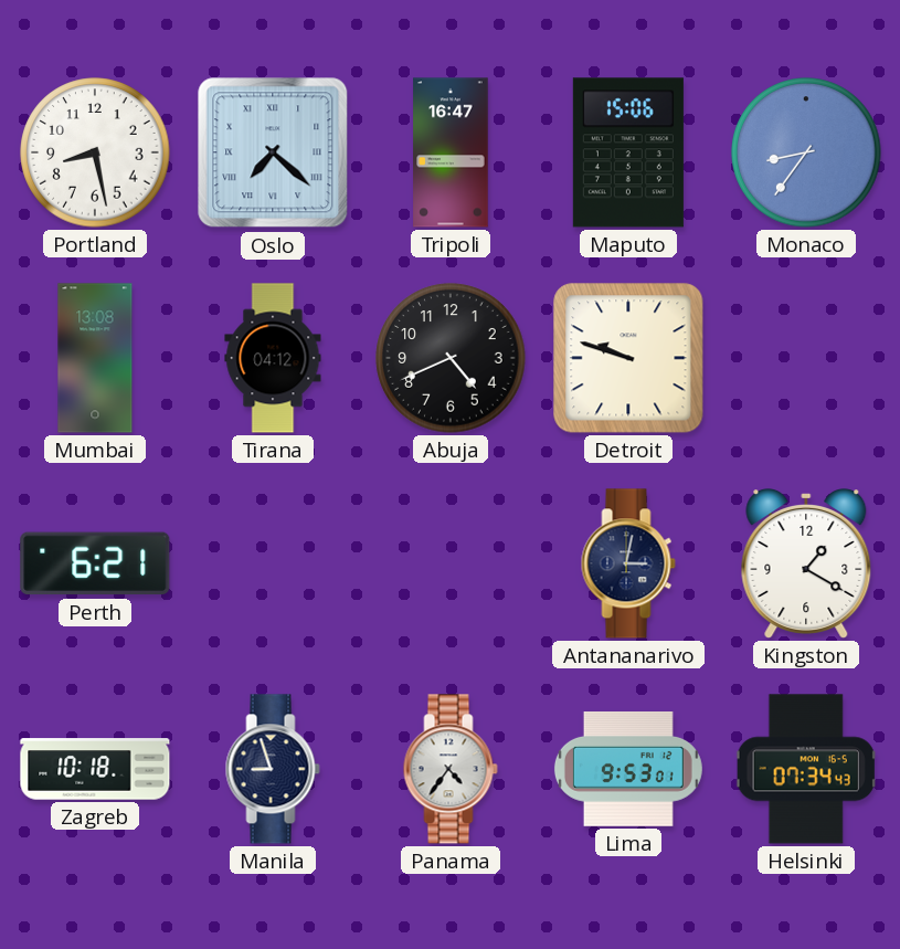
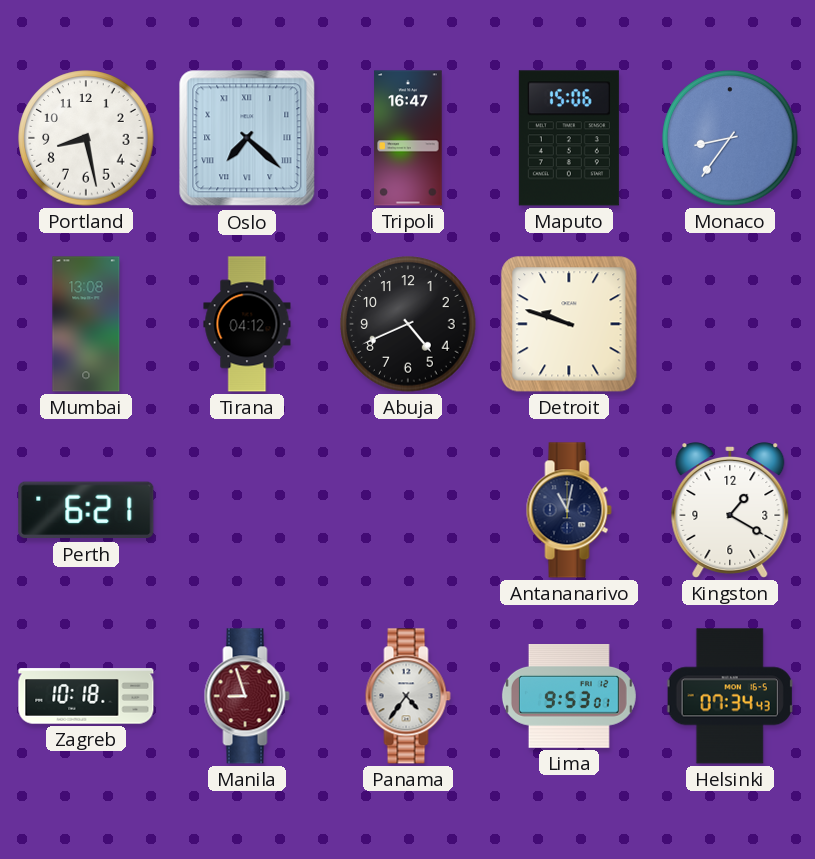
Antananarivo: 3:02 -> 11:02
Manila dial: navy -> burgundy
